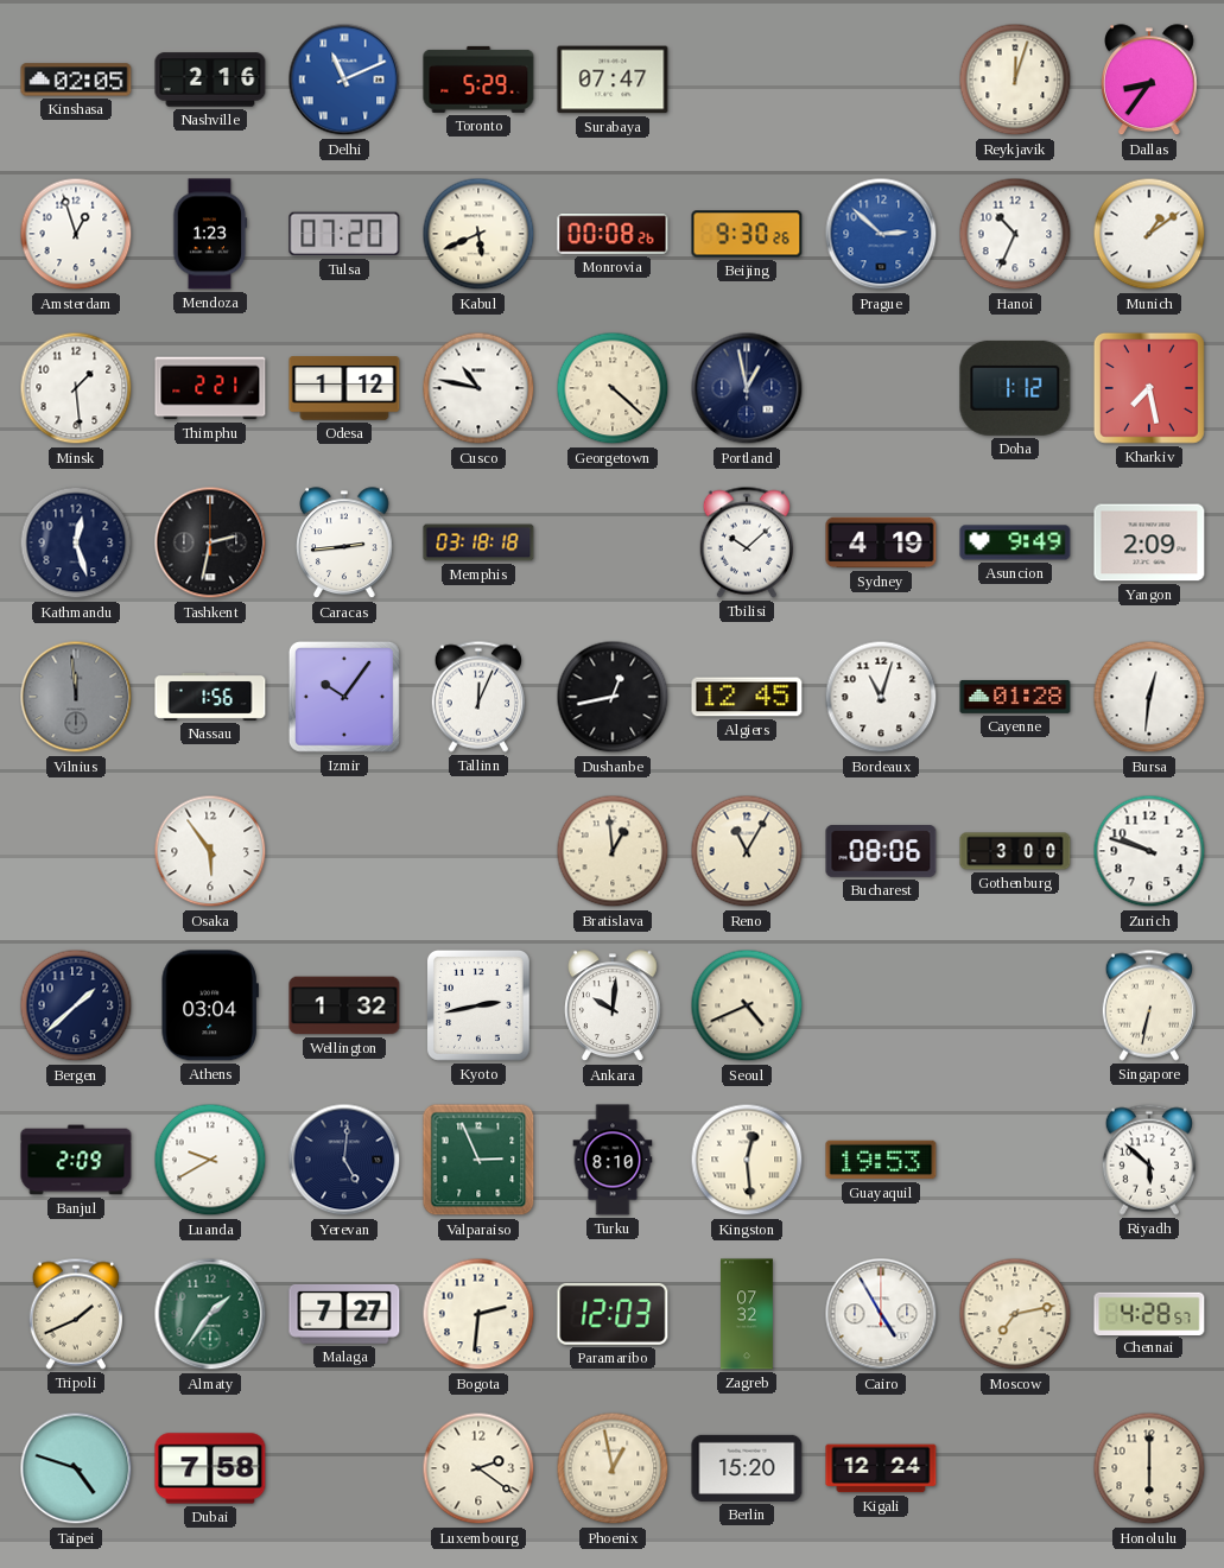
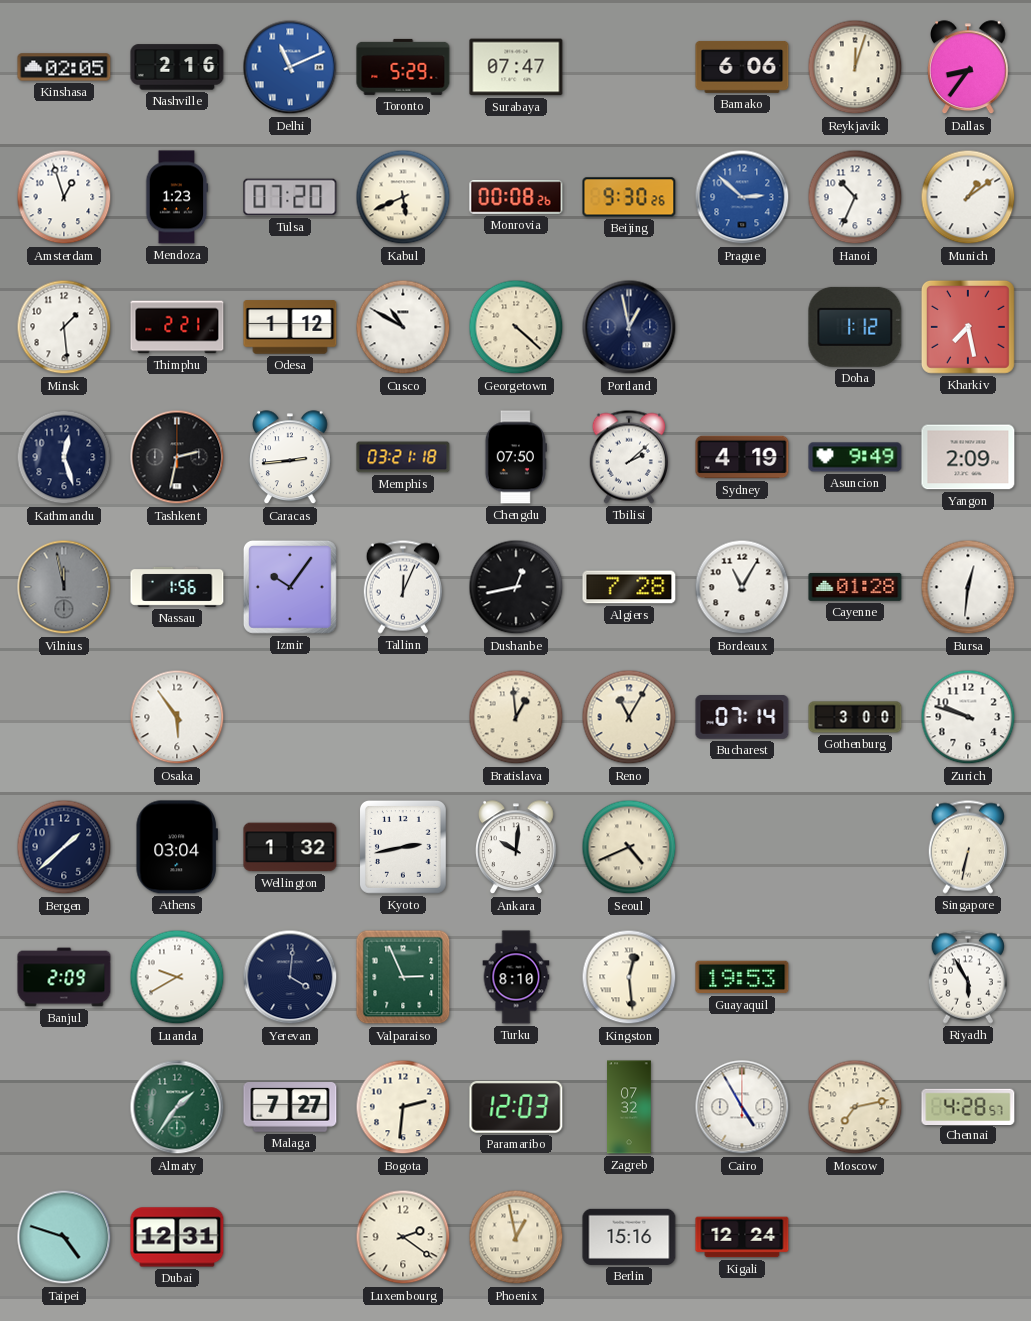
Bamako: none -> 6:06
Cusco: 10:47 -> 10:50
Memphis: 03:18 -> 03:21
Chengdu: none -> 07:50
Tbilisi: 10:08 -> 2:08
Vilnius: 11:59 -> 11:58
Algiers: 12:45 -> 7:28
Bordeaux: 11:03 -> 11:05
Bucharest: 08:06 -> 07:14
Yerevan: 5:01 -> 4:01
Riyadh: 5:52 -> 5:55
Tripoli: 1:41 -> none
Dubai: 7:58 -> 12:31
Berlin: 15:20 -> 15:16
Honolulu: 6:00 -> none
